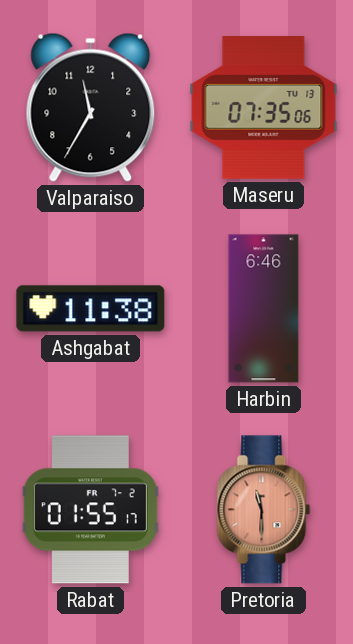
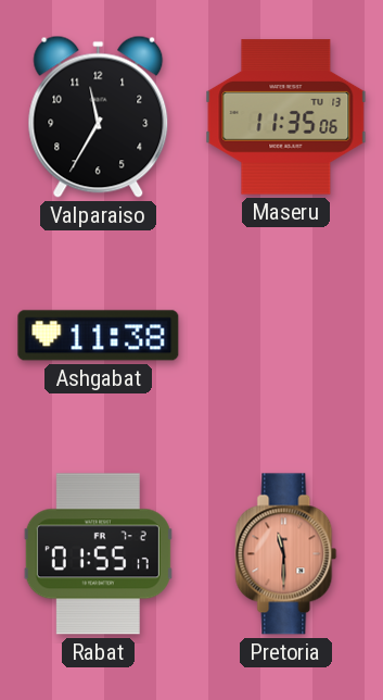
Maseru: 07:35 -> 11:35
Harbin: 6:46 -> none
